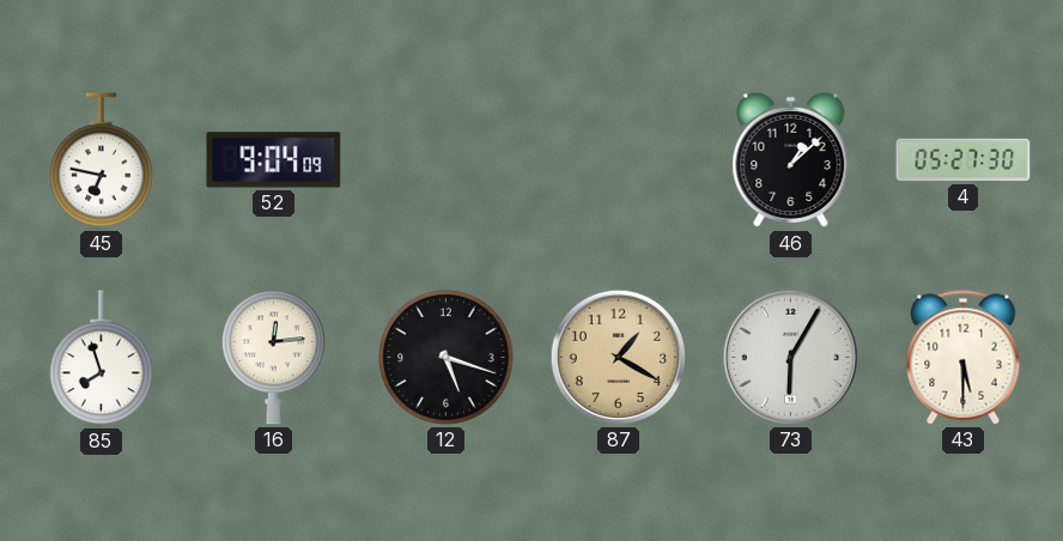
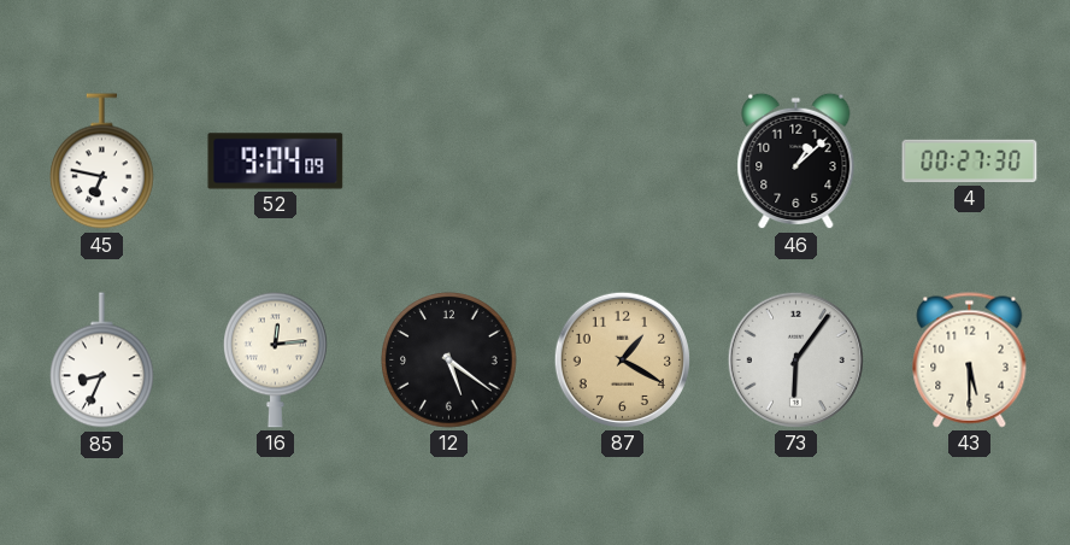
4: 05:27 -> 00:27
85: 7:57 -> 8:34
12: 5:18 -> 5:21
73: 6:05 -> 6:06
